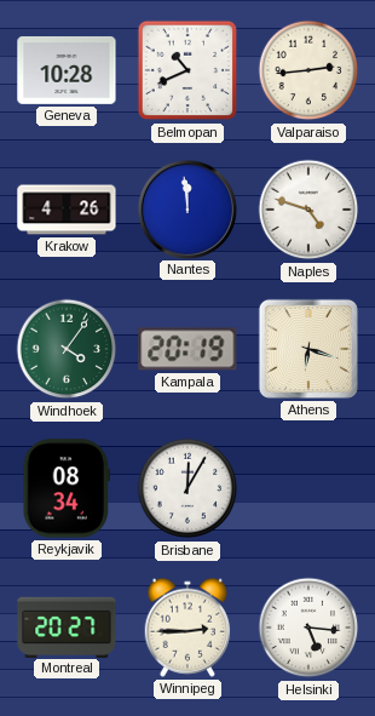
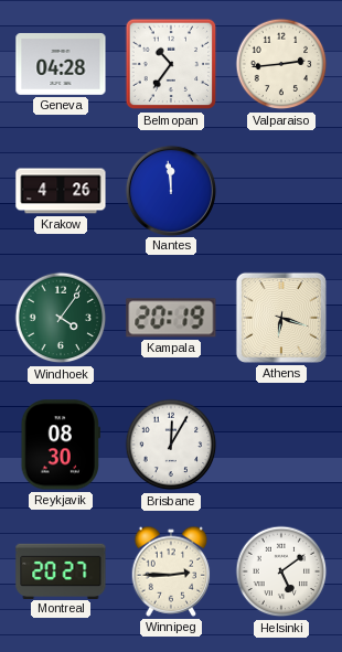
Geneva: 10:28 -> 04:28
Belmopan: 10:41 -> 10:36
Naples: 4:48 -> none
Reykjavik: 08:34 -> 08:30
Helsinki: 5:16 -> 5:09
